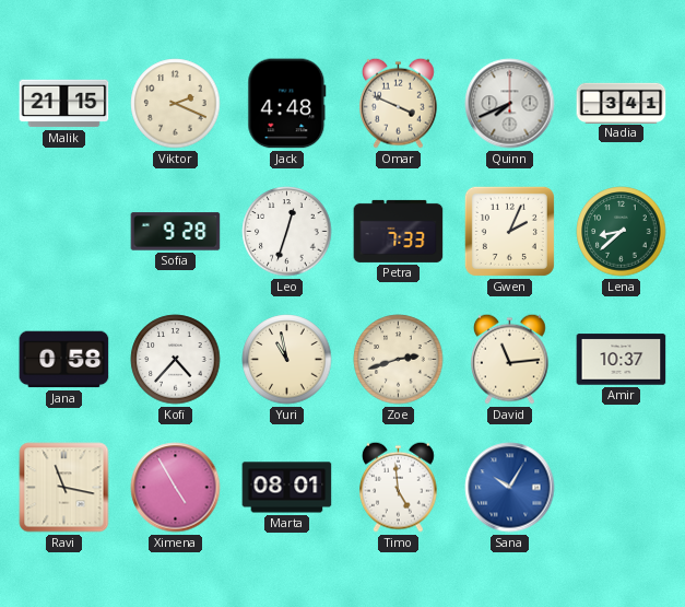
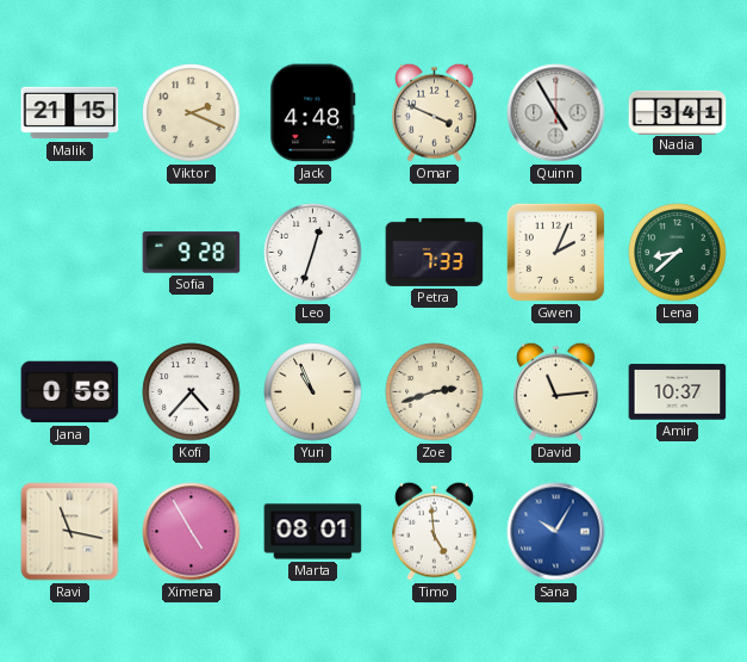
Quinn: 7:41 -> 4:55
Yuri: 10:58 -> 10:56
